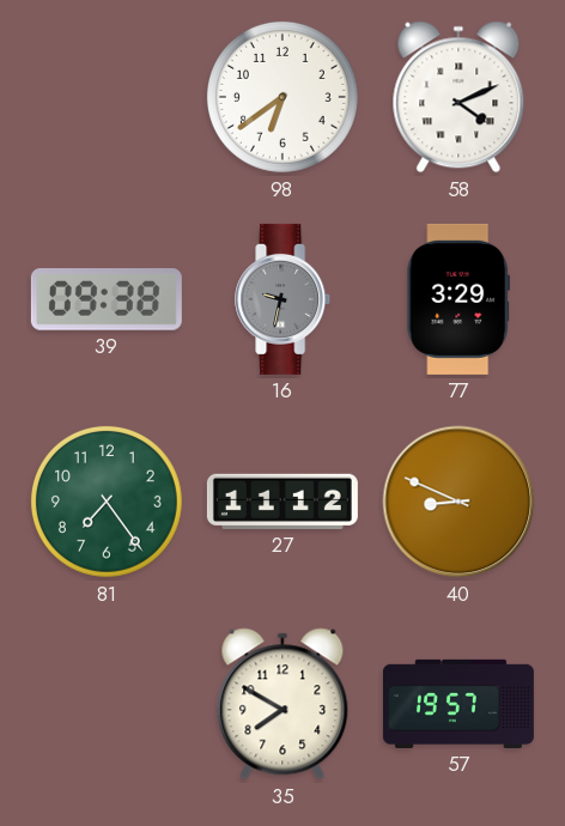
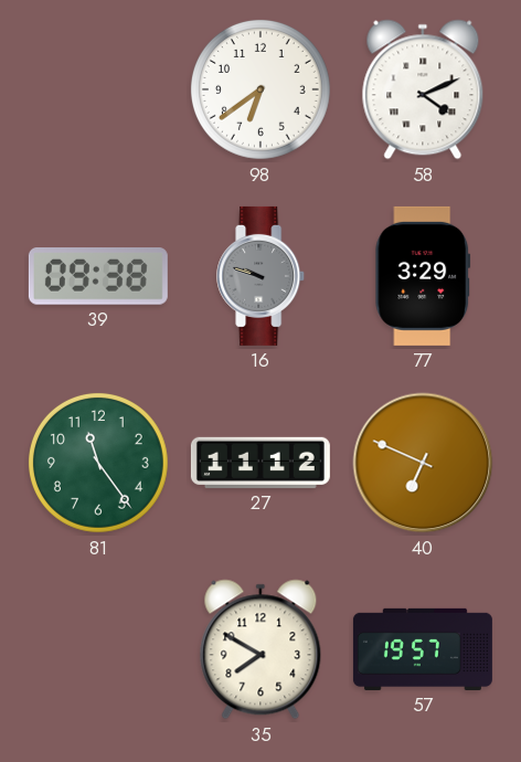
16: 9:32 -> 9:48
81: 7:24 -> 11:24
40: 8:49 -> 6:49
